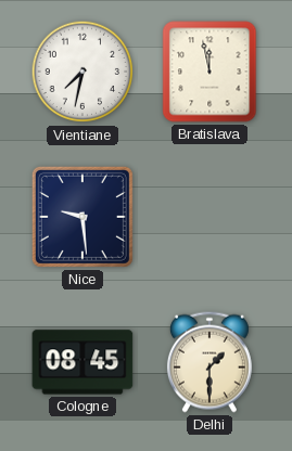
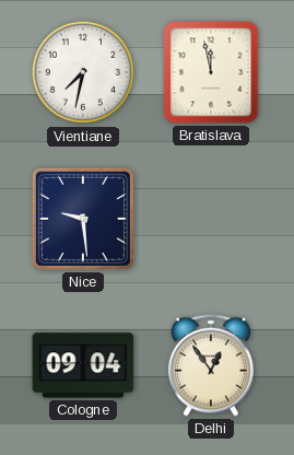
Cologne: 08:45 -> 09:04
Delhi: 1:30 -> 12:54
